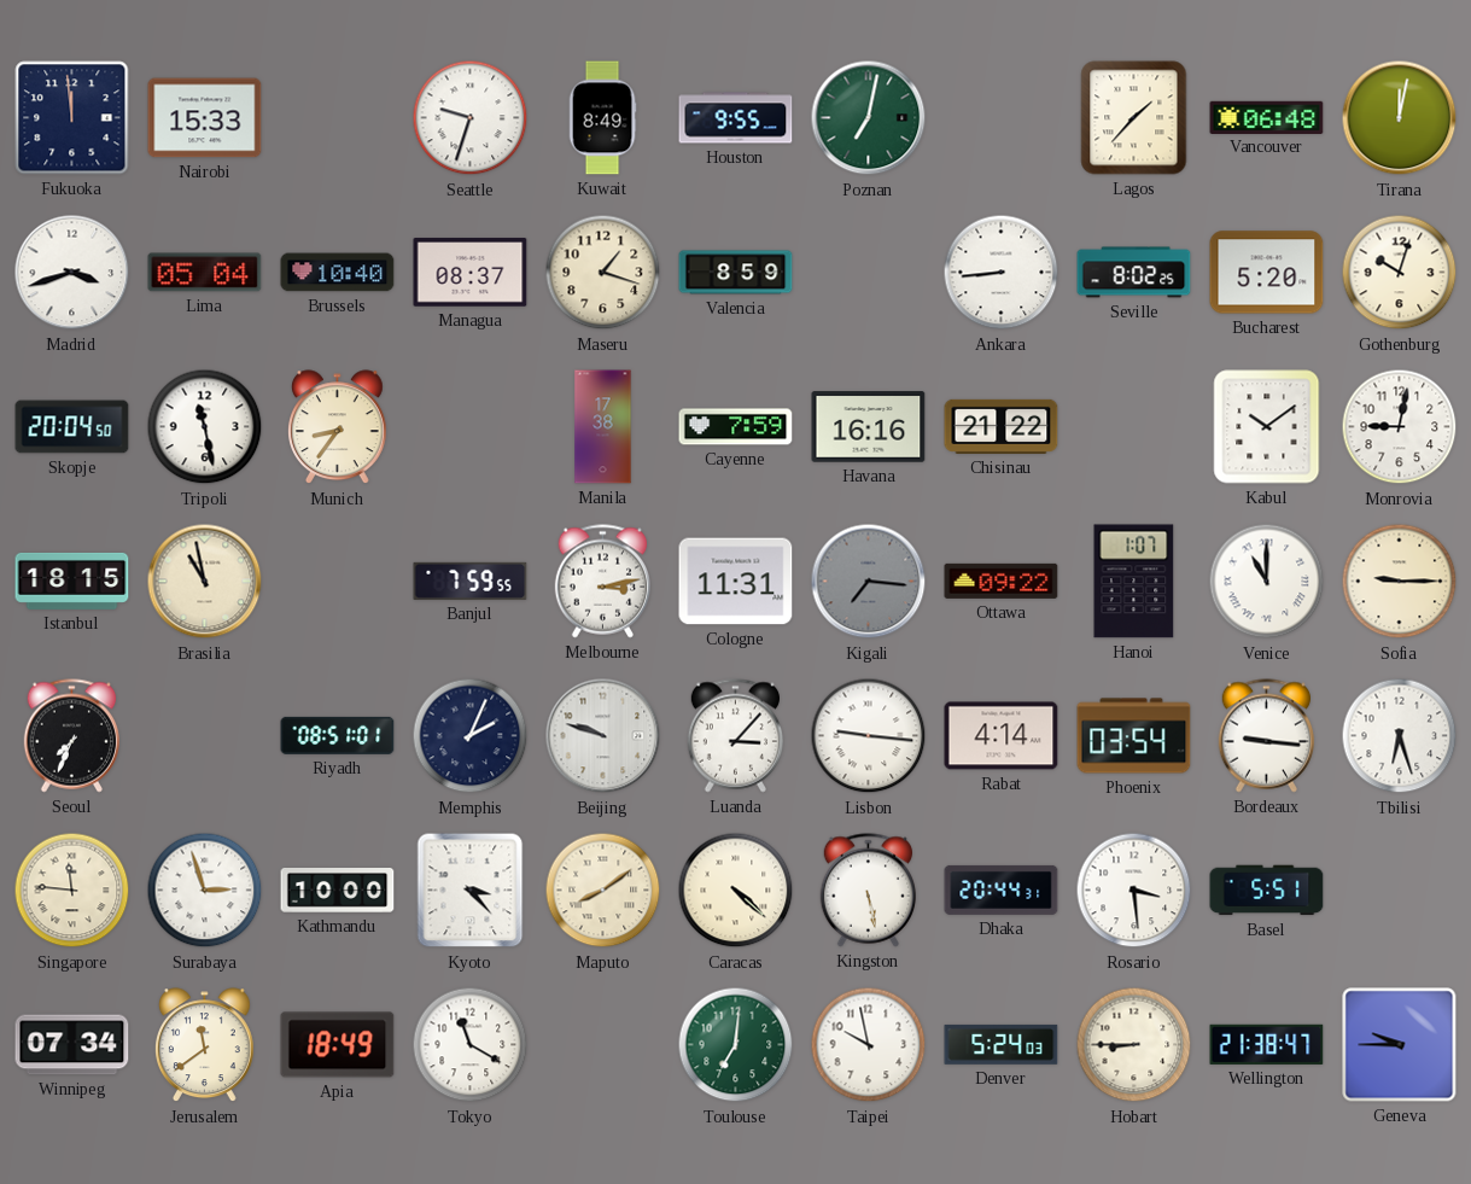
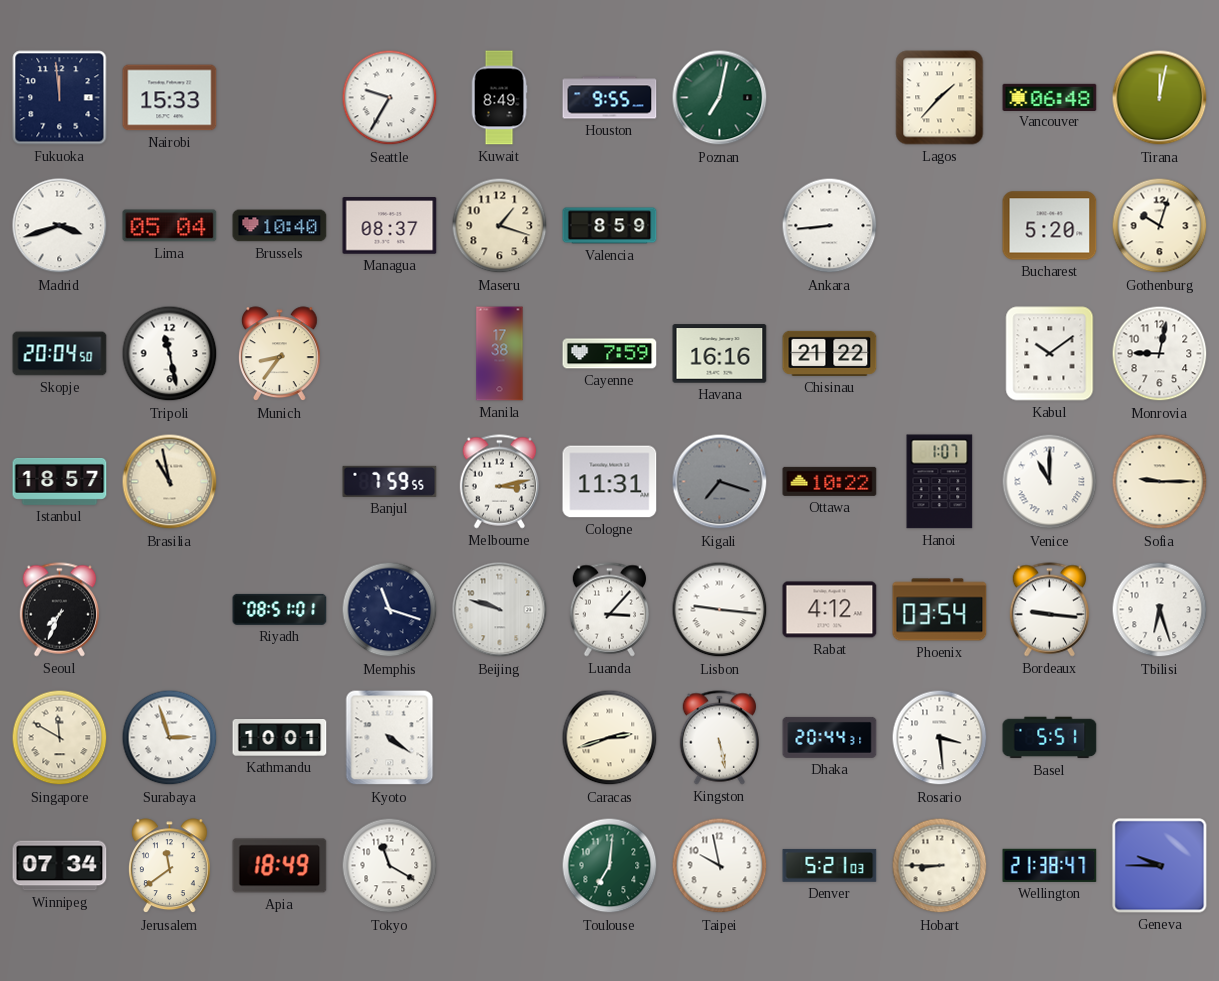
Seattle: 9:33 -> 9:35
Seville: 8:02 -> none
Istanbul: 18:15 -> 18:57
Kigali: 7:16 -> 7:18
Ottawa: 09:22 -> 10:22
Memphis: 2:04 -> 11:18
Rabat: 4:14 -> 4:12
Singapore: 11:46 -> 11:50
Kathmandu: 10:00 -> 10:01
Kyoto: 3:23 -> 4:21
Maputo: 8:09 -> none
Caracas: 4:22 -> 2:42
Denver: 5:24 -> 5:21
